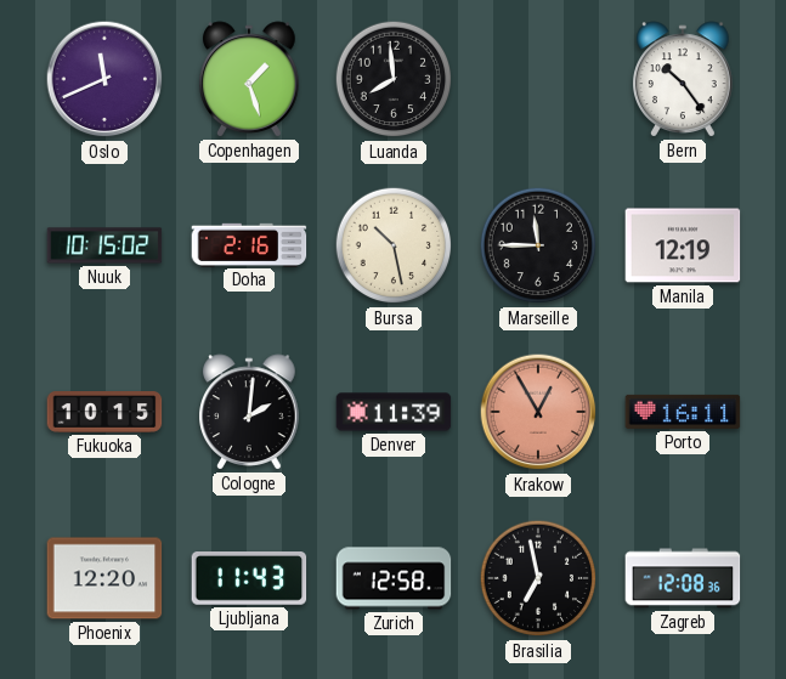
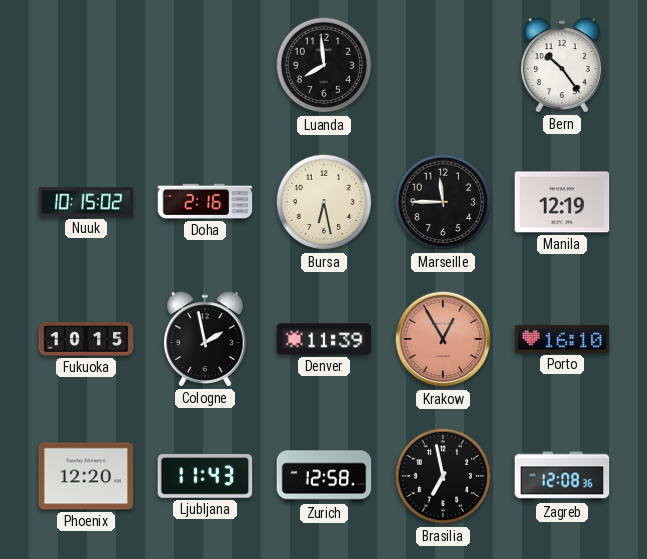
Oslo: 11:41 -> none
Copenhagen: 1:27 -> none
Bursa: 10:28 -> 6:28
Cologne: 2:01 -> 1:58
Porto: 16:11 -> 16:10
